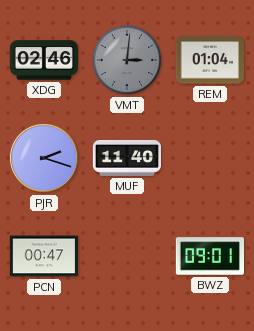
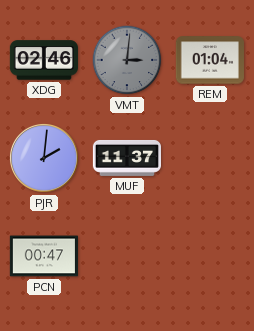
PJR: 2:18 -> 2:01
MUF: 11:40 -> 11:37
BWZ: 09:01 -> none
